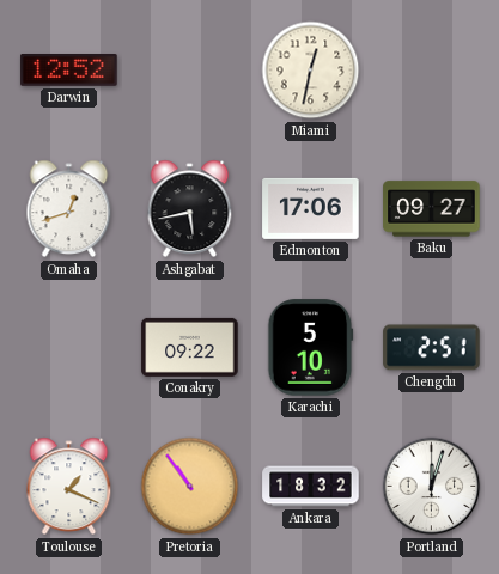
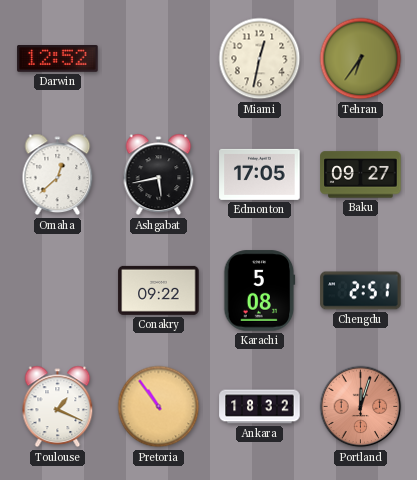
Tehran: none -> 6:36
Omaha: 12:42 -> 12:38
Edmonton: 17:06 -> 17:05
Karachi: 5:10 -> 5:08
Portland dial: white -> salmon
